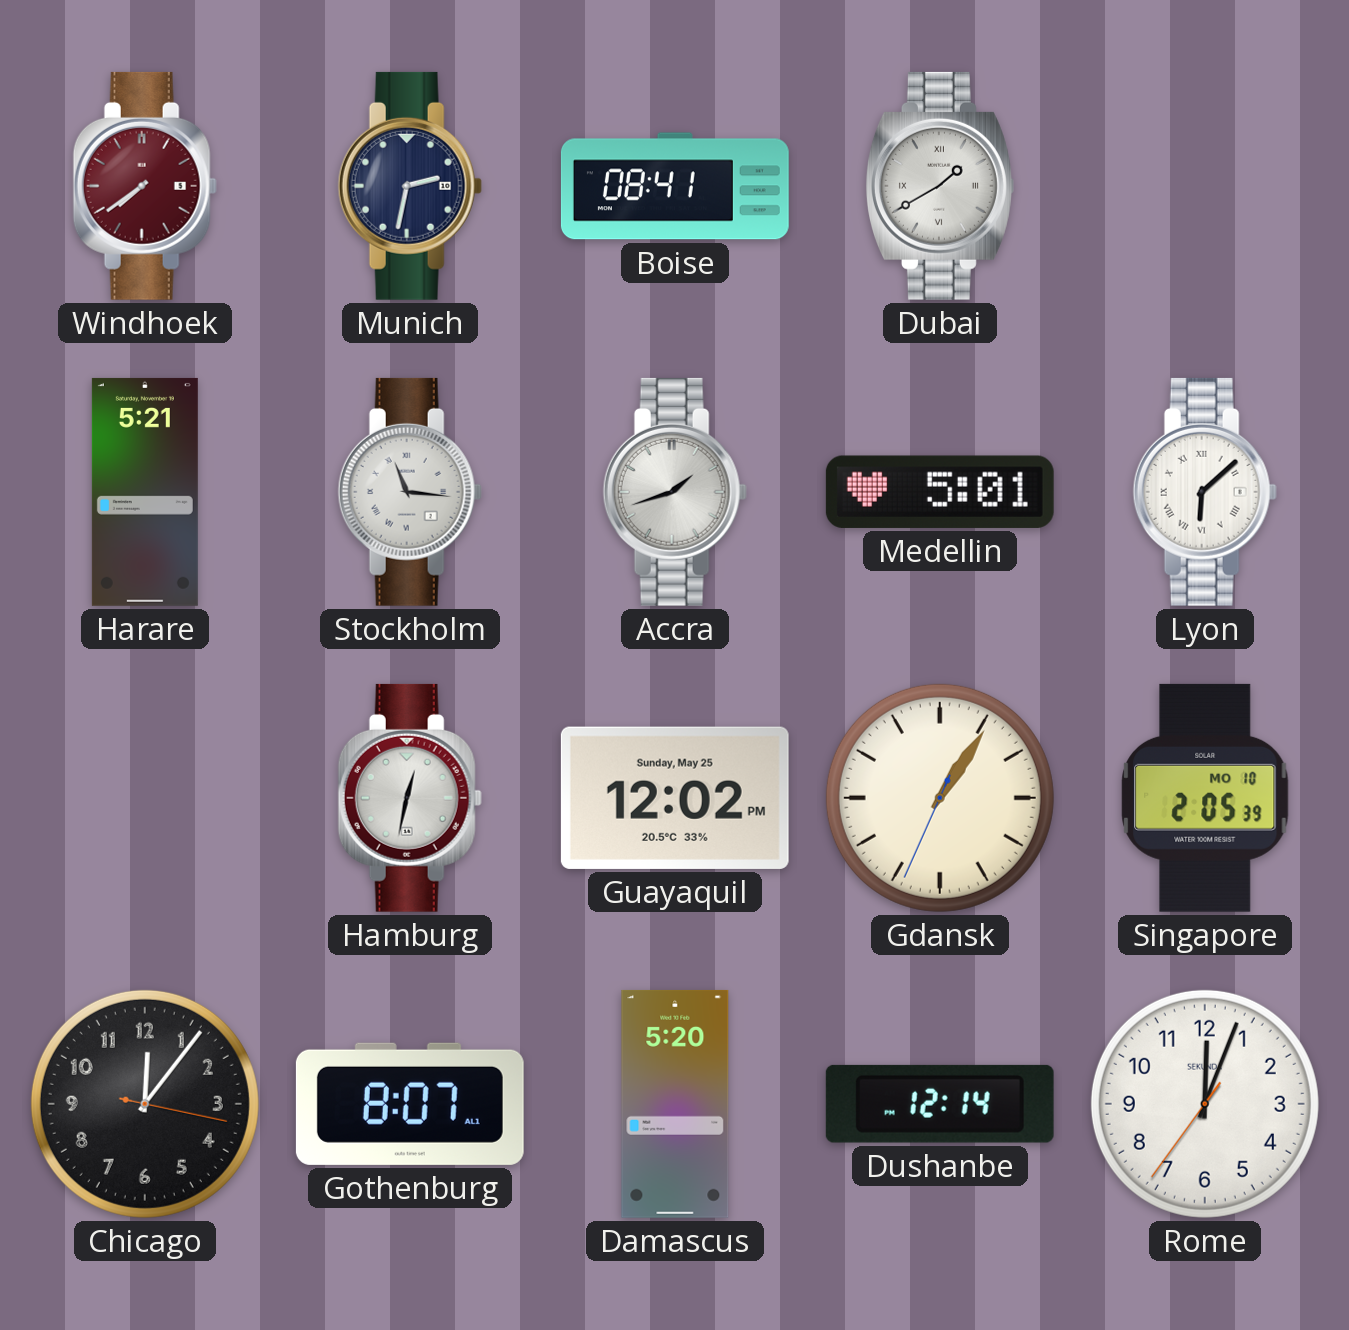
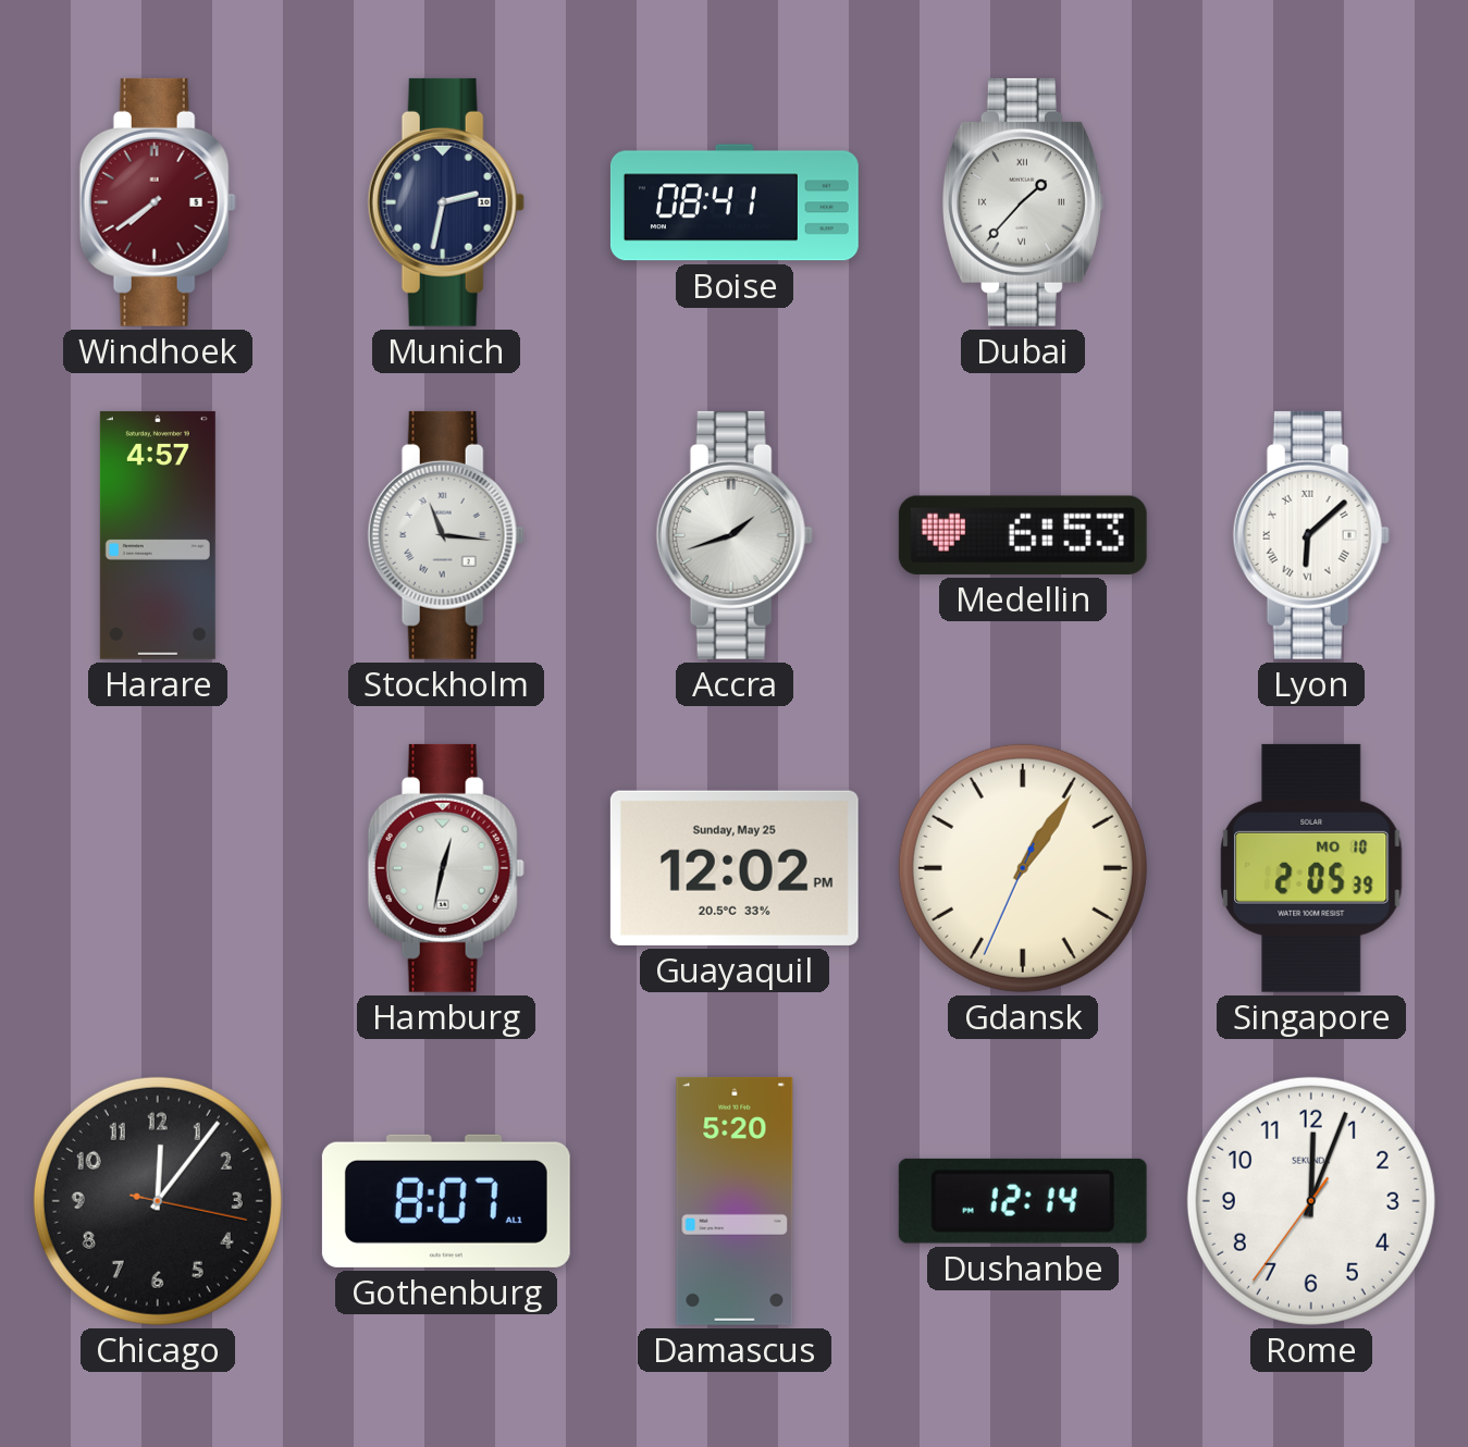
Dubai: 1:40 -> 1:37
Harare: 5:21 -> 4:57
Medellin: 5:01 -> 6:53
